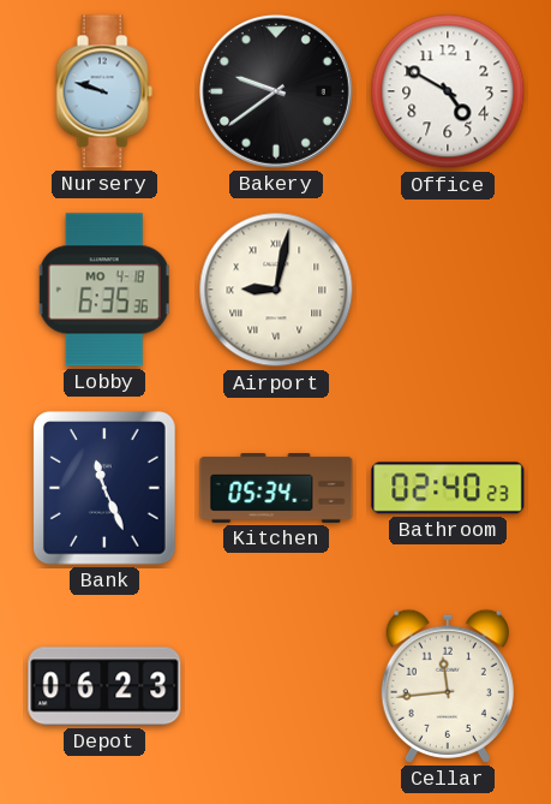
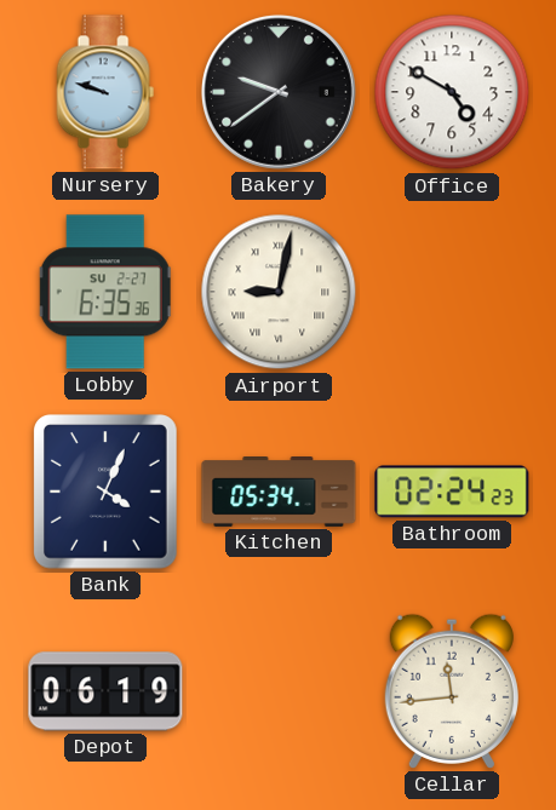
Lobby date: MO 4-18 -> SU 2-27
Bank: 11:26 -> 4:04
Bathroom: 02:40 -> 02:24
Depot: 06:23 -> 06:19
